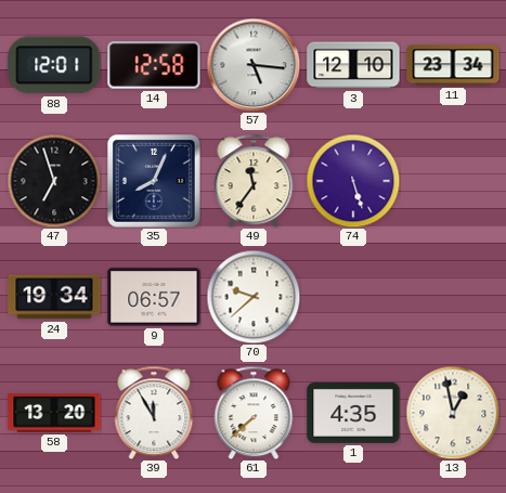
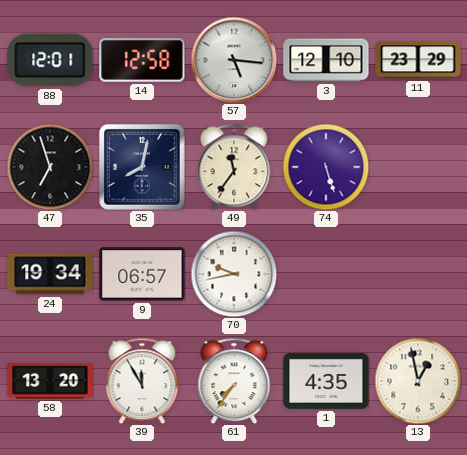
11: 23:34 -> 23:29
35: 8:04 -> 8:02
70: 9:38 -> 9:43
61: 7:38 -> 7:36
